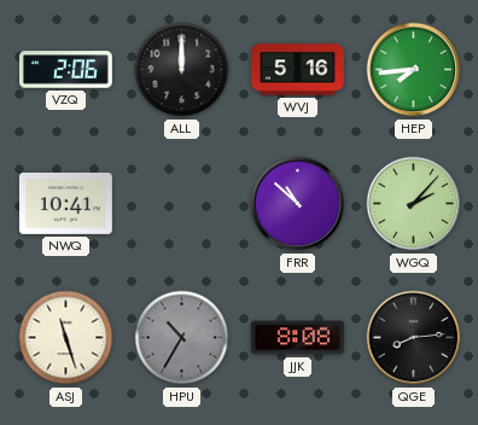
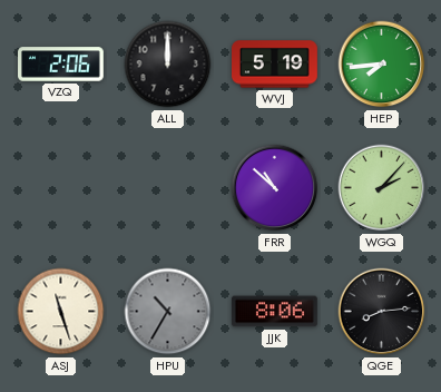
WVJ: 5:16 -> 5:19
NWQ: 10:41 -> none
JJK: 8:08 -> 8:06
